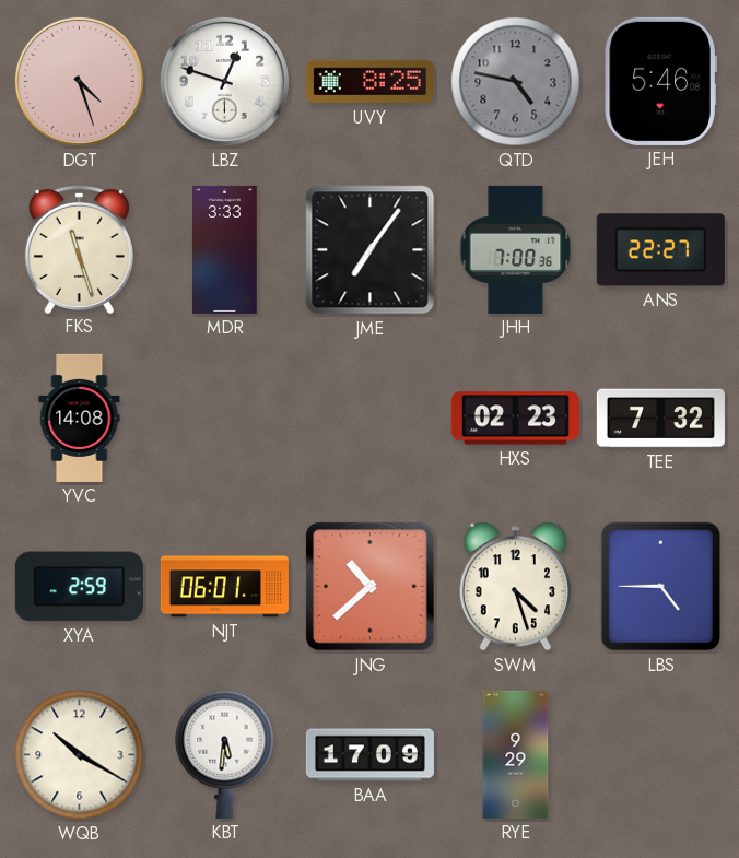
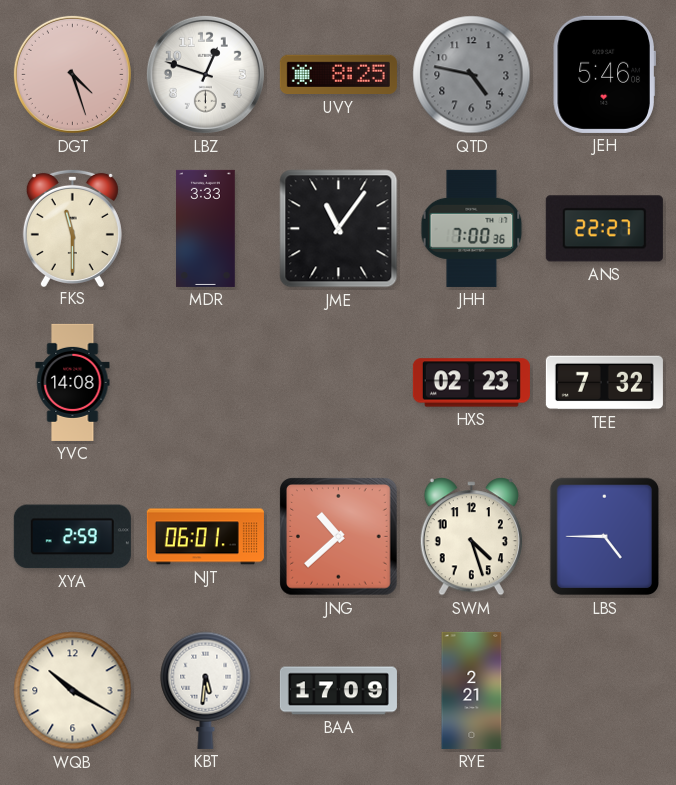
FKS: 11:27 -> 11:30
JME: 7:06 -> 11:06
RYE: 9:29 -> 2:21
